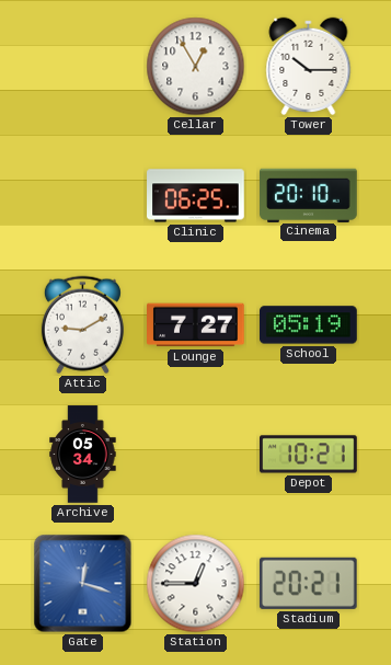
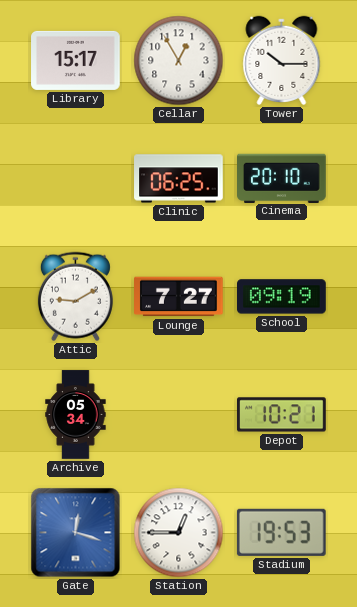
Library: none -> 15:17
School: 05:19 -> 09:19
Stadium: 20:21 -> 19:53
